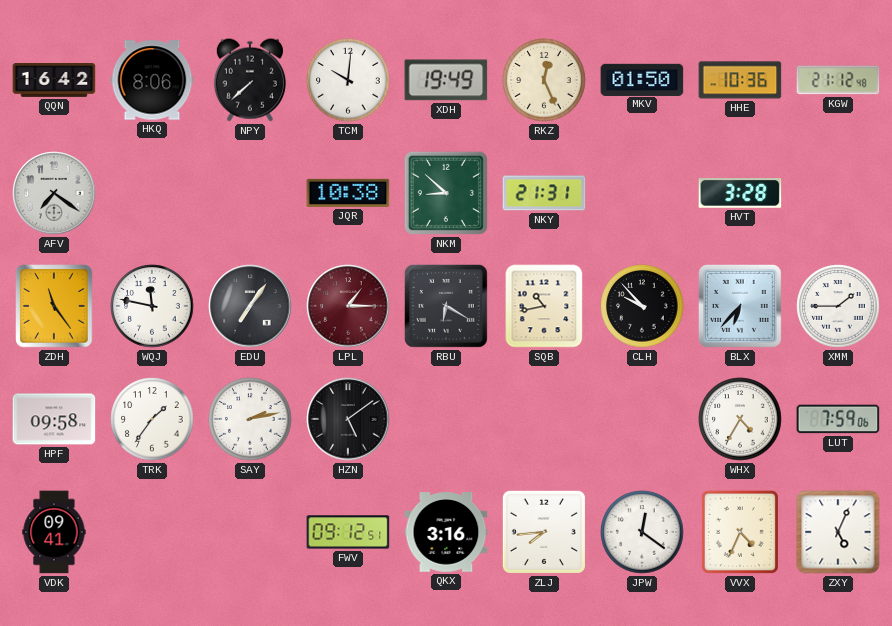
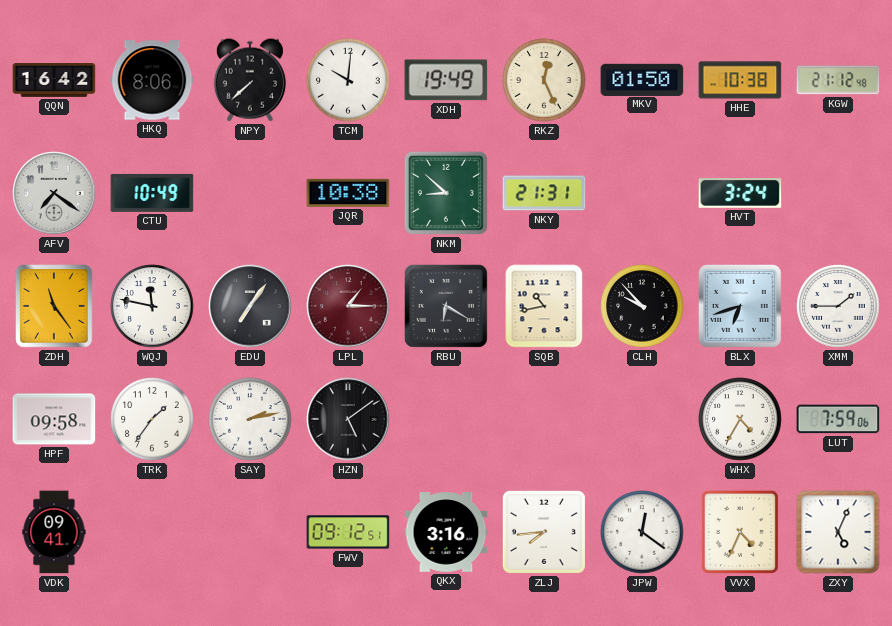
HHE: 10:36 -> 10:38
CTU: none -> 10:49
HVT: 3:28 -> 3:24
BLX: 6:37 -> 6:42
